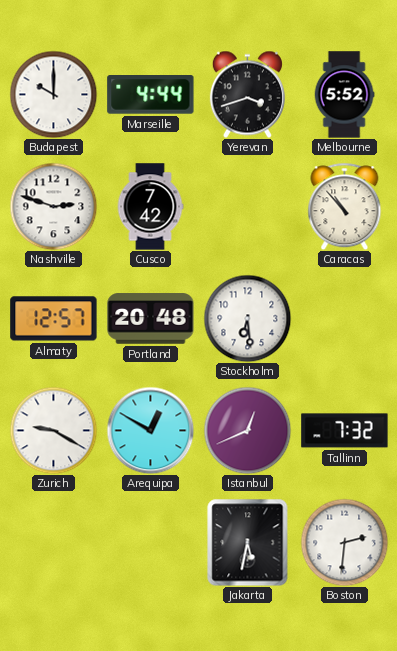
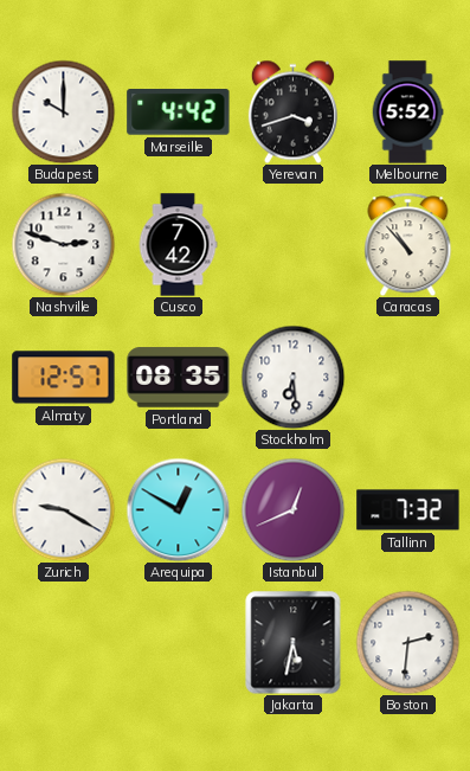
Marseille: 4:44 -> 4:42
Portland: 20:48 -> 08:35
